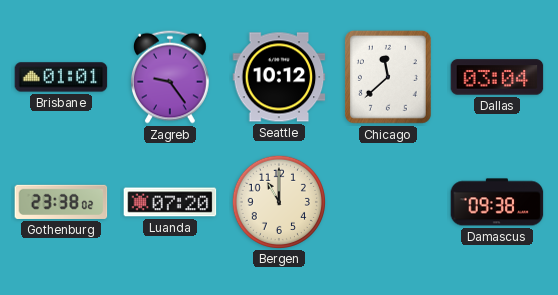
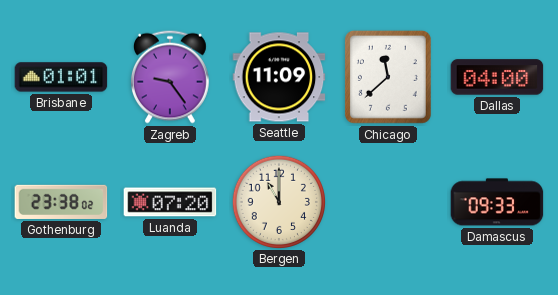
Seattle: 10:12 -> 11:09
Dallas: 03:04 -> 04:00
Damascus: 09:38 -> 09:33
